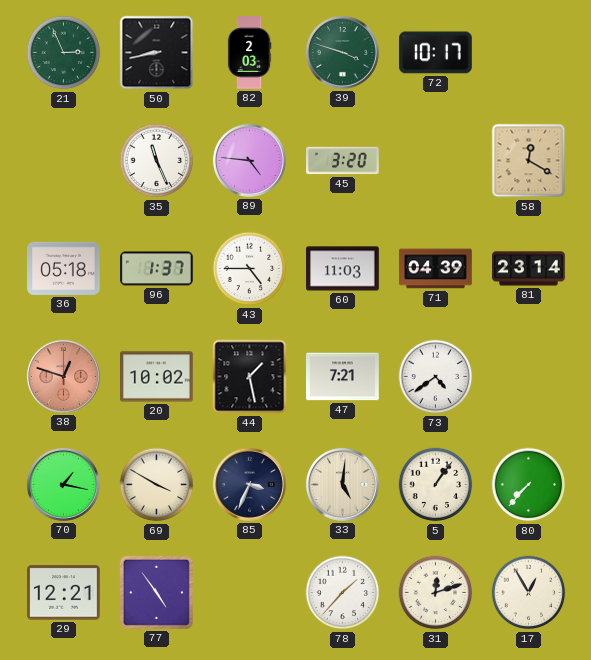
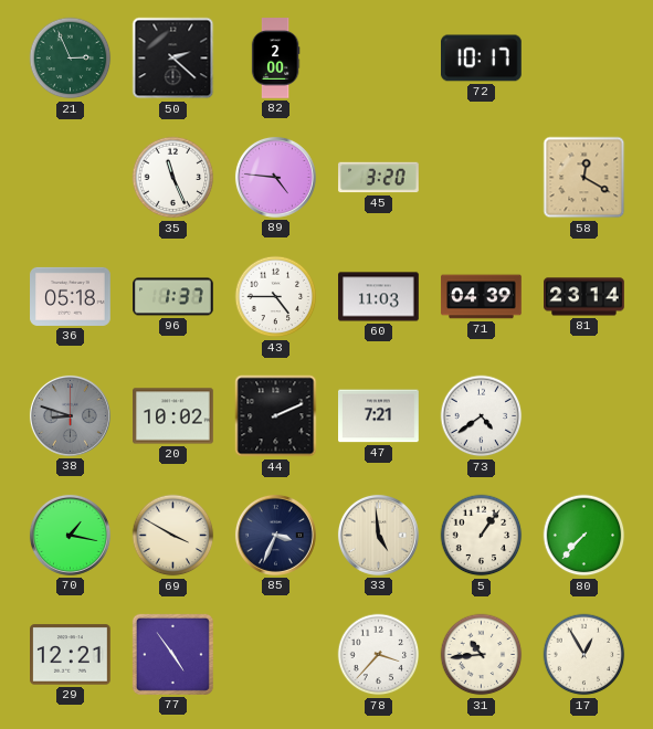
50: 8:43 -> 2:22
82: 2:03 -> 2:00
39: 3:48 -> none
38: 12:48 -> 8:48
38 dial: salmon -> grey
44: 1:28 -> 2:11
33: 5:01 -> 4:59
78: 1:37 -> 3:37
31: 12:12 -> 10:44
